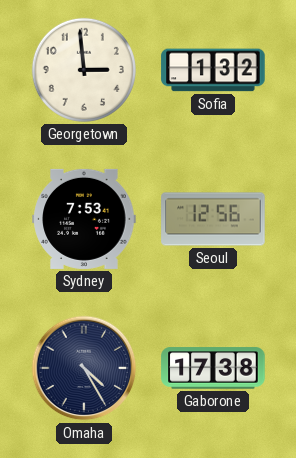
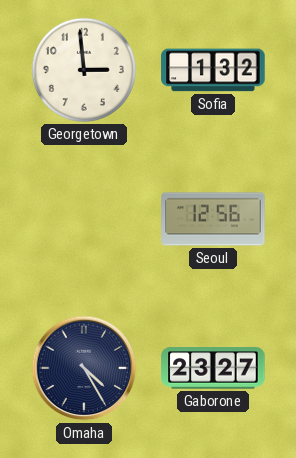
Sydney: 7:53 -> none
Gaborone: 17:38 -> 23:27
